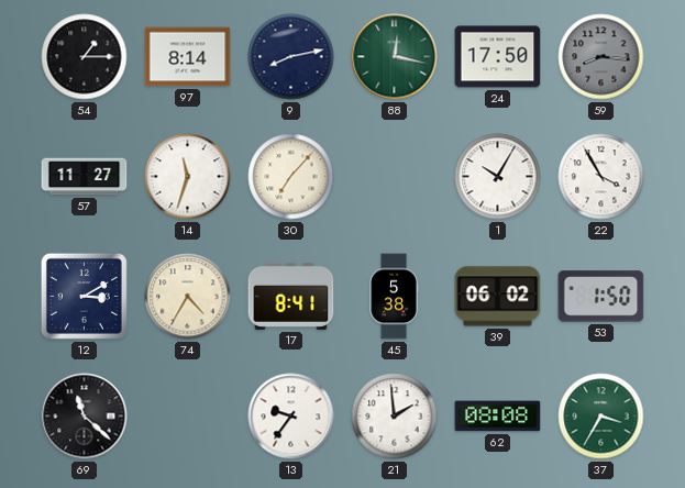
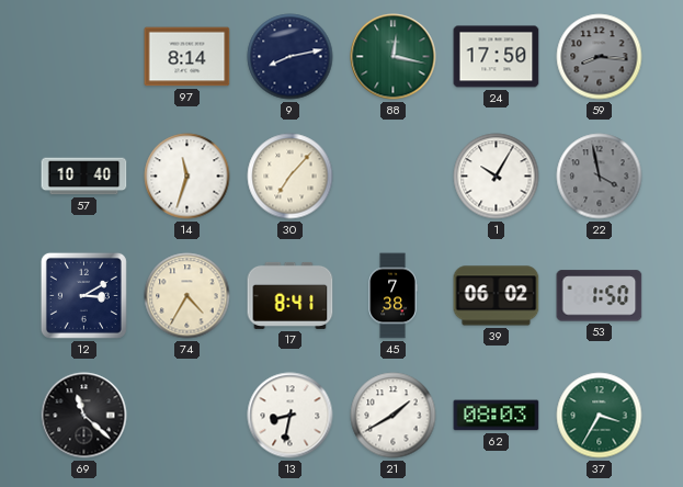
54: 1:15 -> none
57: 11:27 -> 10:40
22: 3:55 -> 3:58
22 dial: white -> grey
45: 5:38 -> 7:38
13: 9:36 -> 8:32
21: 1:59 -> 1:40
62: 08:08 -> 08:03
